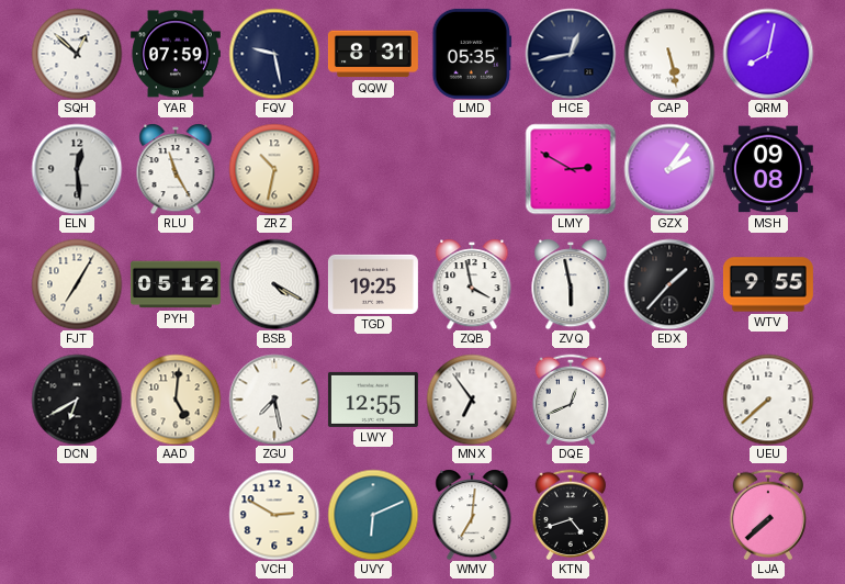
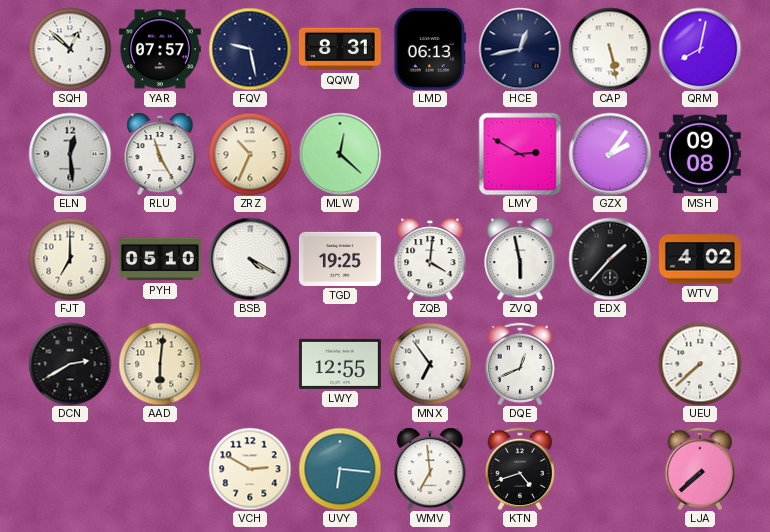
YAR: 07:59 -> 07:57
LMD: 05:35 -> 06:13
ZRZ: 10:32 -> 10:34
MLW: none -> 12:22
FJT: 7:05 -> 7:00
PYH: 05:12 -> 05:10
ZQB: 3:58 -> 4:01
WTV: 9:55 -> 4:02
DCN: 6:40 -> 2:40
AAD: 5:01 -> 6:01
ZGU: 7:28 -> none
UVY: 6:11 -> 6:16
WMV: 7:01 -> 6:59
